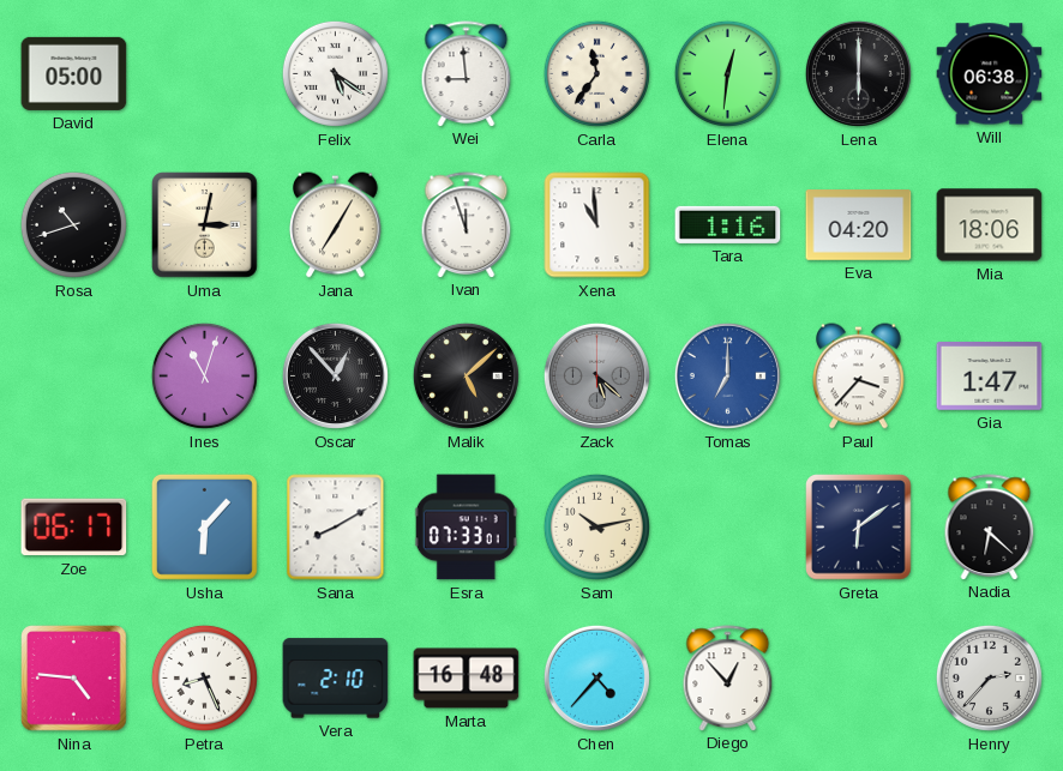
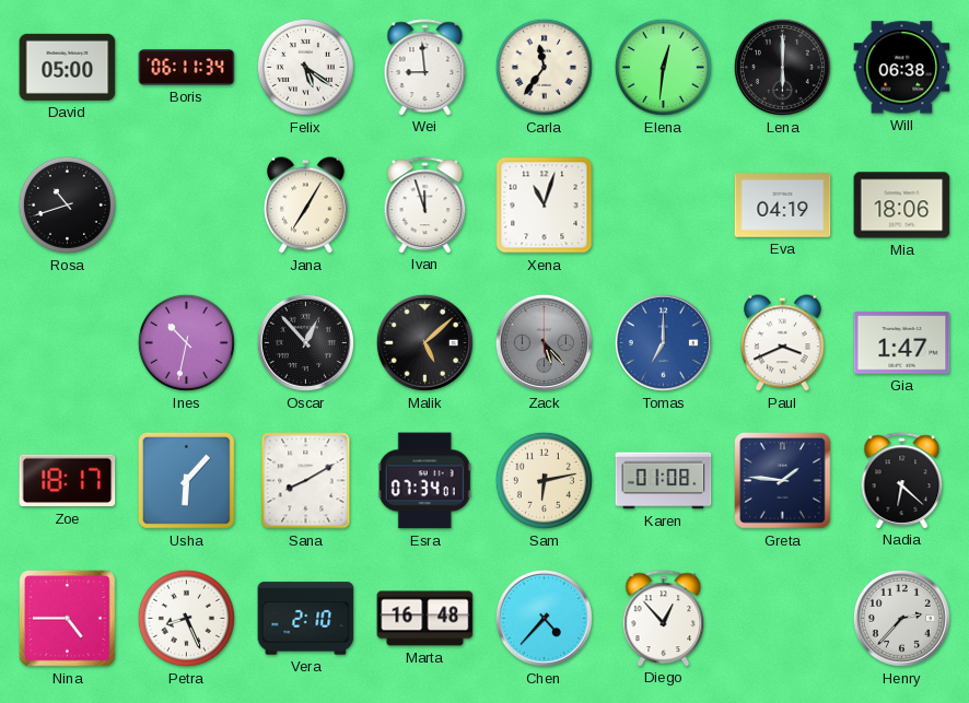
Boris: none -> 06:11
Uma: 3:02 -> none
Xena: 10:59 -> 11:03
Tara: 1:16 -> none
Eva: 04:20 -> 04:19
Ines: 11:03 -> 10:32
Zack: 5:22 -> 5:23
Paul: 3:37 -> 3:41
Zoe: 06:17 -> 18:17
Esra: 07:33 -> 07:34
Sam: 10:13 -> 6:13
Karen: none -> 01:08
Greta: 6:09 -> 1:46
Nina: 4:46 -> 4:45
